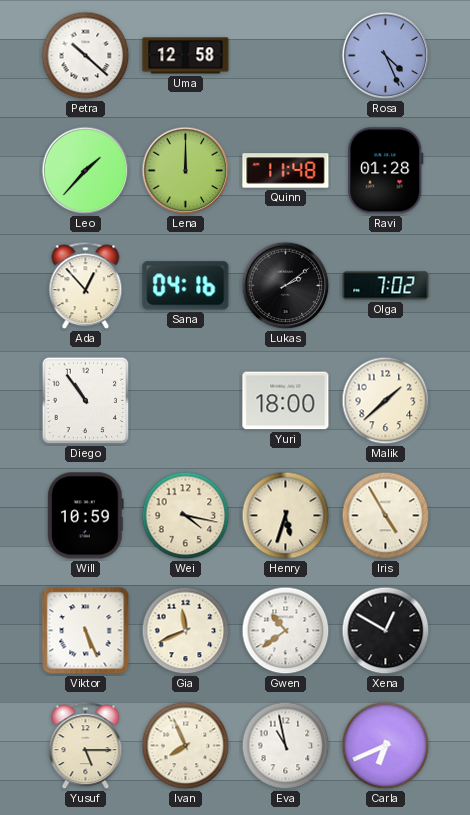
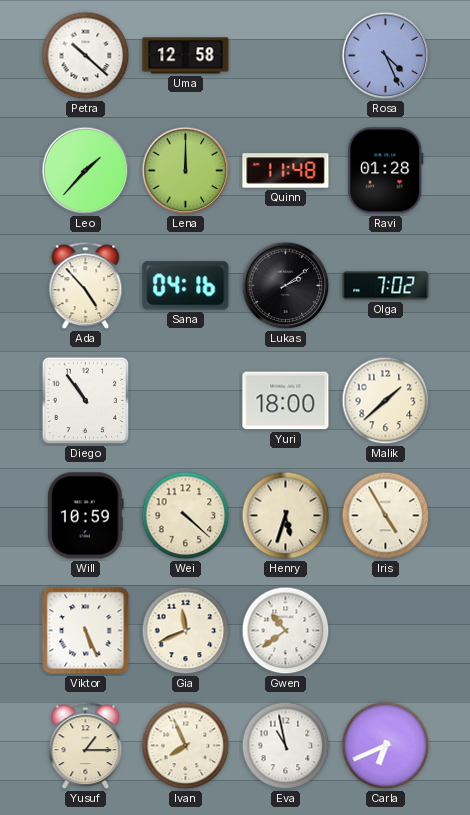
Ada: 12:53 -> 4:53
Wei: 4:17 -> 4:22
Xena: 12:50 -> none
Yusuf: 5:15 -> 1:15
